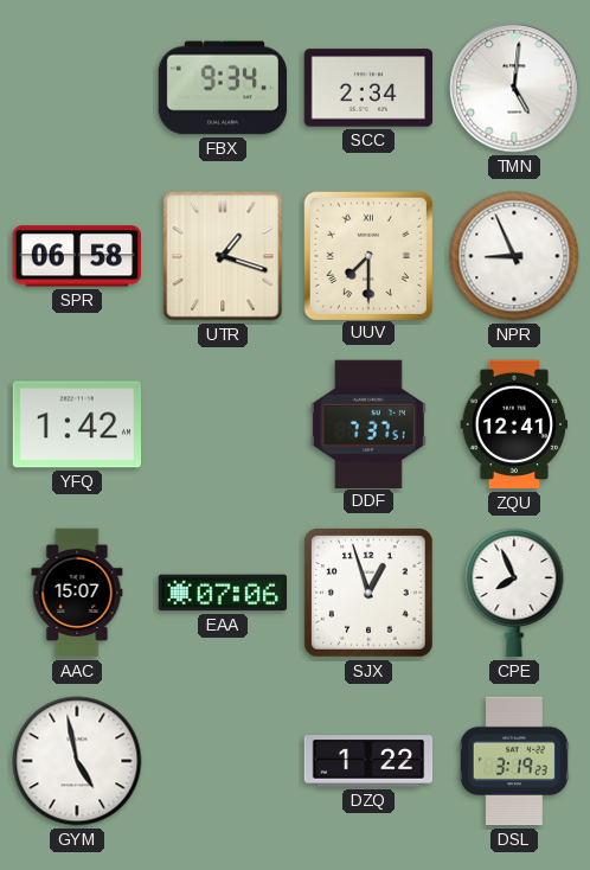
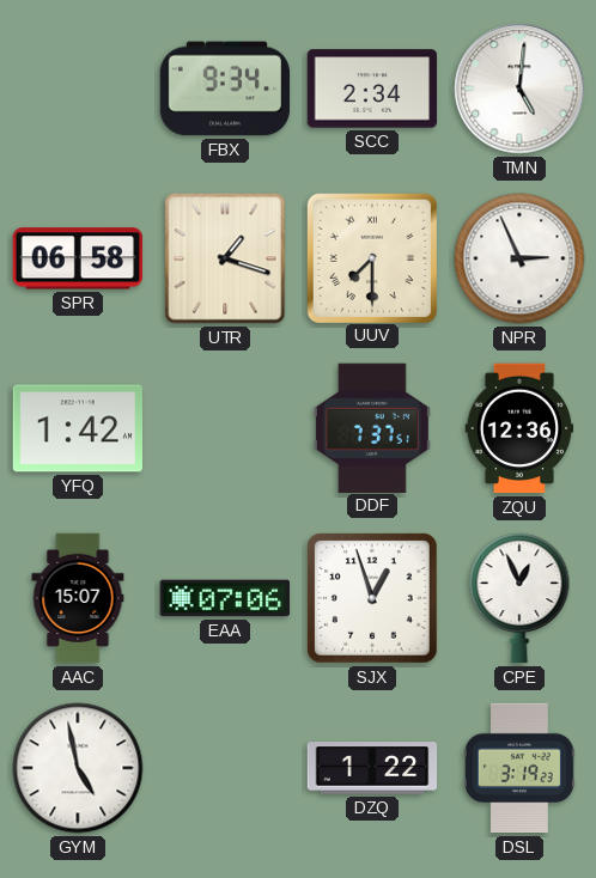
NPR: 8:56 -> 2:56
ZQU: 12:41 -> 12:36
CPE: 7:56 -> 12:56
